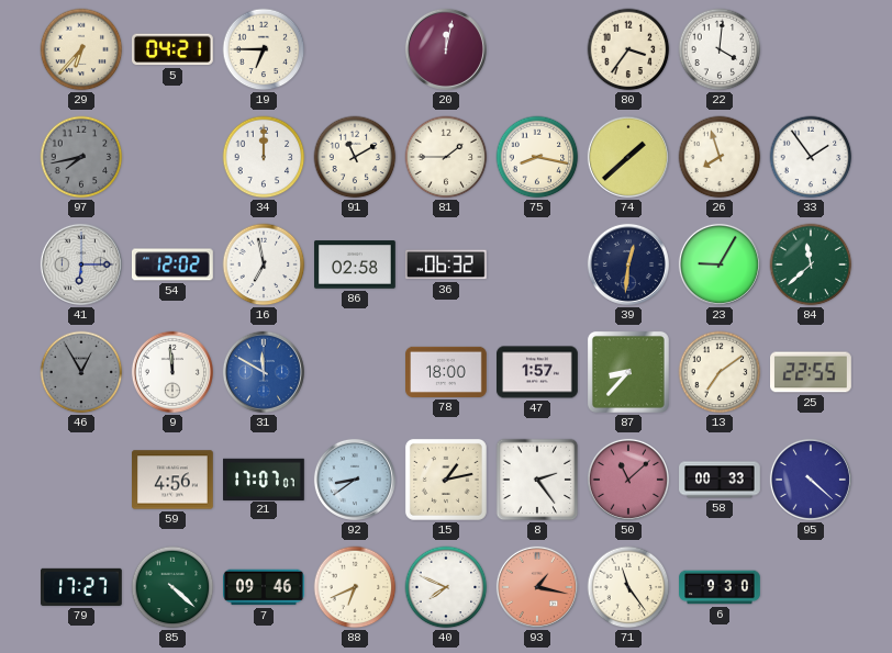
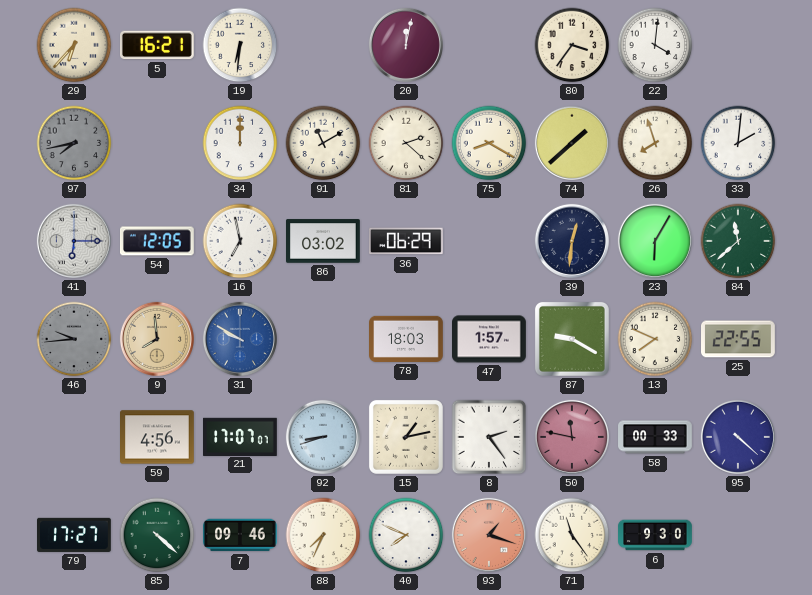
5: 04:21 -> 16:21
19: 6:45 -> 6:31
81: 1:45 -> 2:22
75: 8:17 -> 8:20
33: 1:54 -> 2:01
54: 12:02 -> 12:05
86: 02:58 -> 03:02
36: 06:32 -> 06:29
23: 9:05 -> 6:05
46: 12:55 -> 9:44
9: 11:59 -> 7:59
9 dial: white -> champagne
31: 11:50 -> 9:50
78: 18:00 -> 18:03
87: 8:37 -> 9:20
13: 7:09 -> 7:49
92: 8:39 -> 8:42
50: 11:08 -> 11:47
88: 6:41 -> 7:34
93: 1:17 -> 1:18
